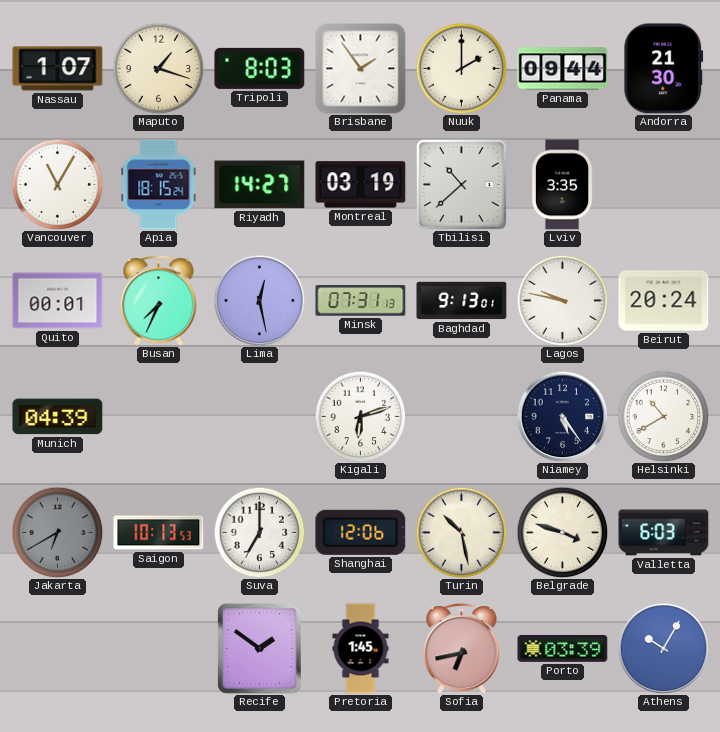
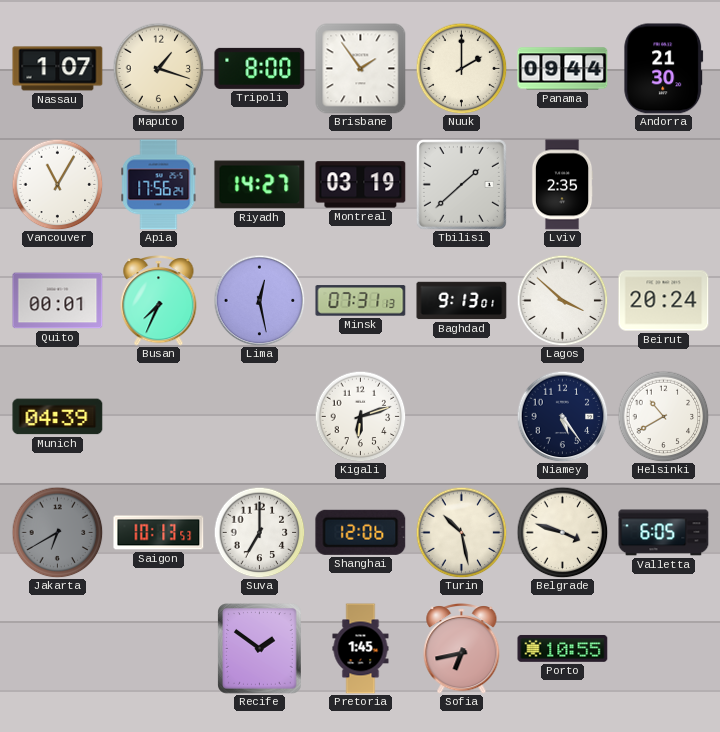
Tripoli: 8:03 -> 8:00
Apia: 18:15 -> 17:56
Tbilisi: 10:38 -> 1:38
Lviv: 3:35 -> 2:35
Lagos: 9:47 -> 3:52
Valletta: 6:03 -> 6:05
Porto: 03:39 -> 10:55
Athens: 10:05 -> none
